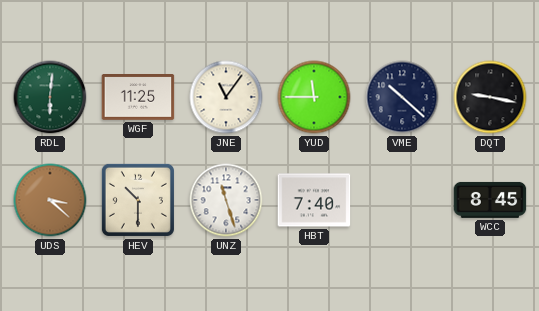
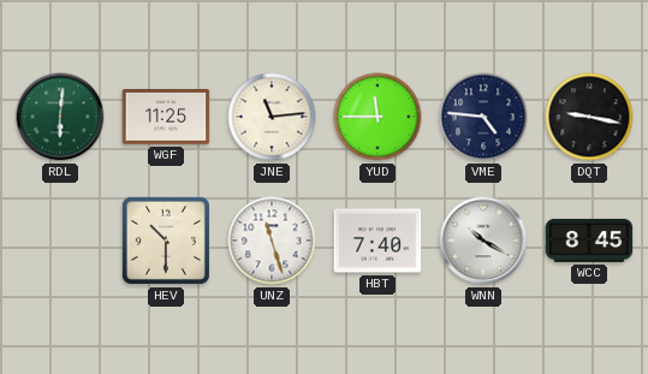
JNE: 11:06 -> 11:14
VME: 10:22 -> 4:46
UDS: 3:22 -> none
WNN: none -> 10:20
